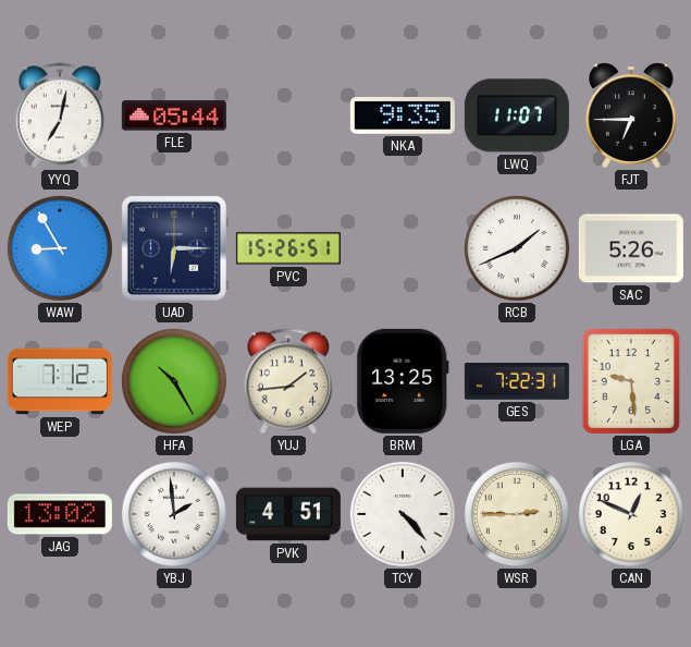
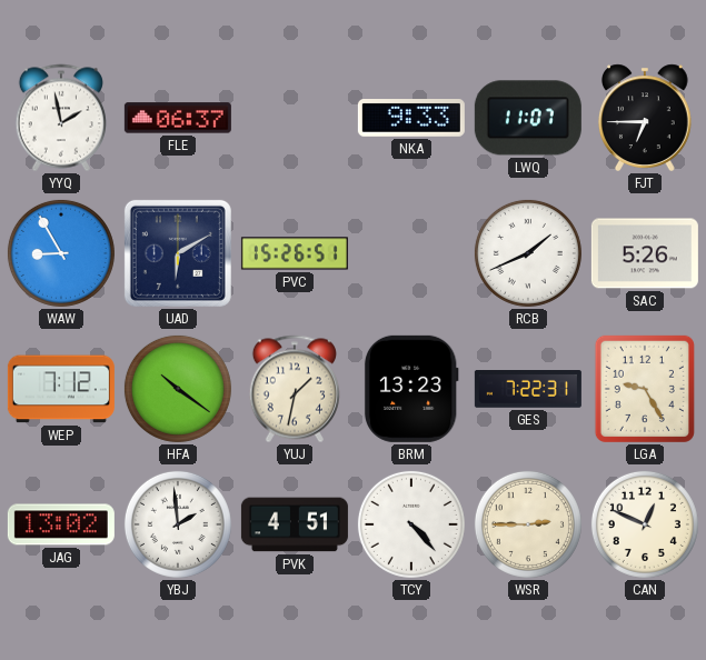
YYQ: 7:02 -> 1:58
FLE: 05:44 -> 06:37
NKA: 9:35 -> 9:33
UAD: 6:15 -> 6:10
HFA: 10:25 -> 10:21
YUJ: 1:44 -> 1:32
BRM: 13:25 -> 13:23
LGA: 9:29 -> 9:25
